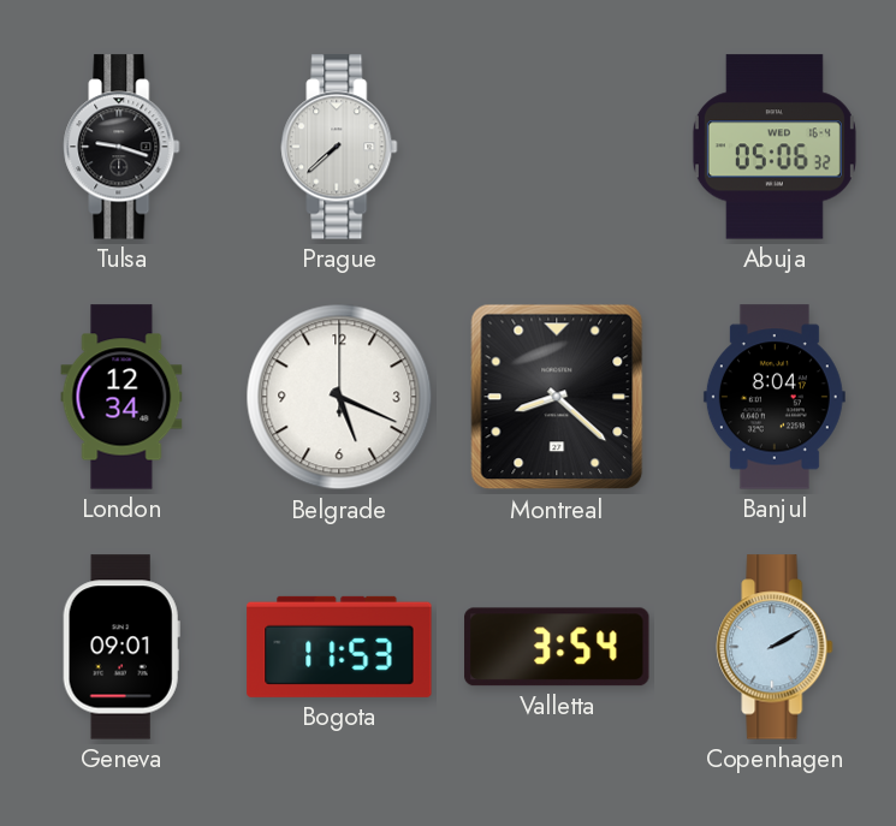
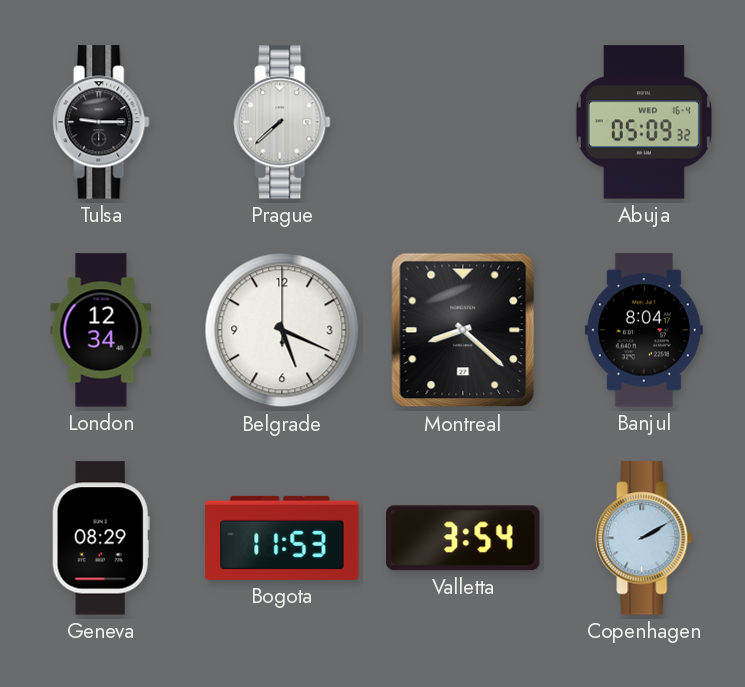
Tulsa: 9:18 -> 9:15
Abuja: 05:06 -> 05:09
Geneva: 09:01 -> 08:29
